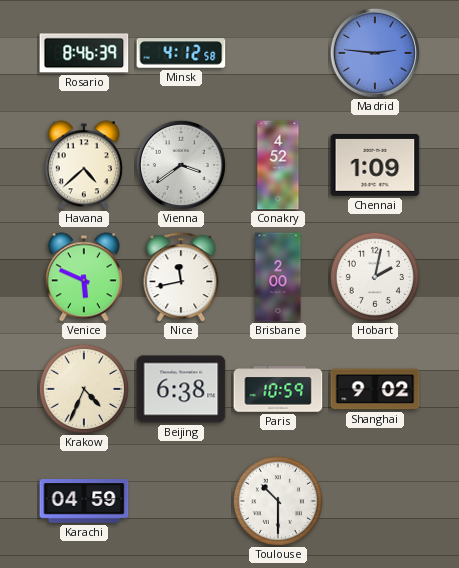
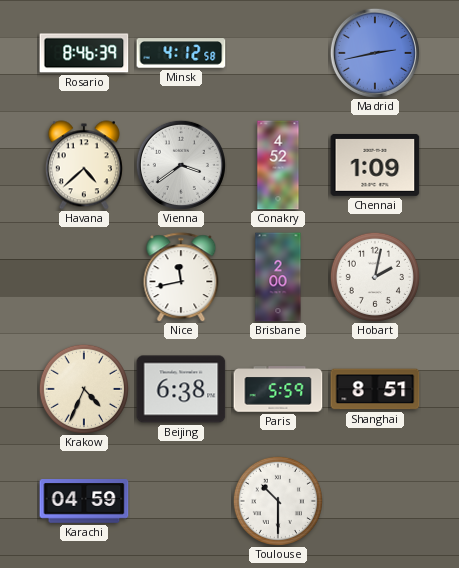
Madrid: 2:46 -> 2:43
Venice: 5:49 -> none
Paris: 10:59 -> 5:59
Shanghai: 9:02 -> 8:51
